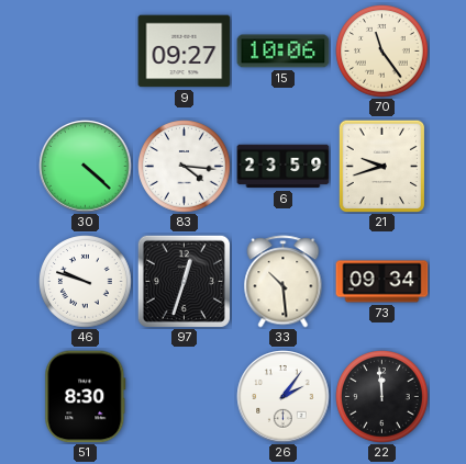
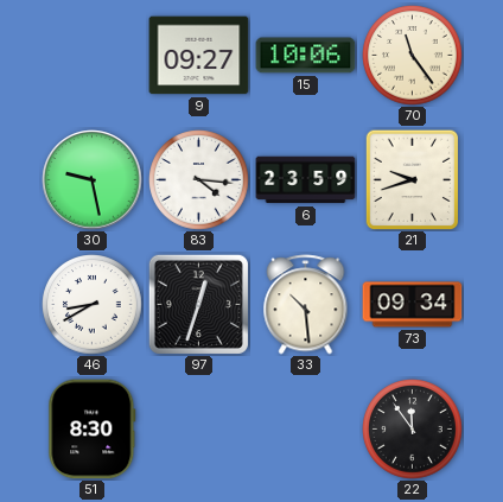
30: 4:22 -> 9:28
46: 9:48 -> 8:40
26: 2:06 -> none
22: 11:59 -> 11:54
